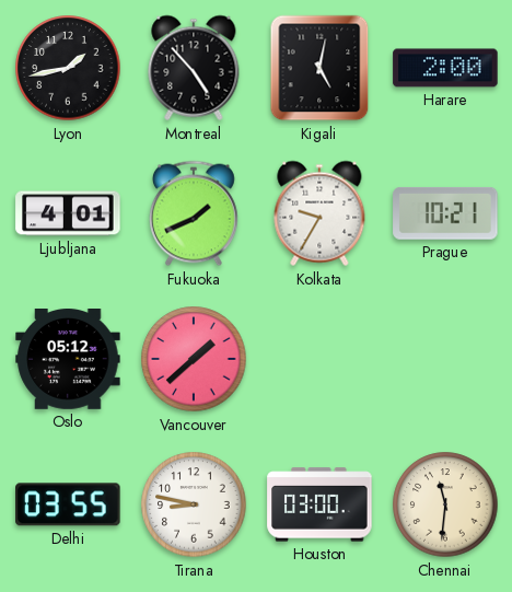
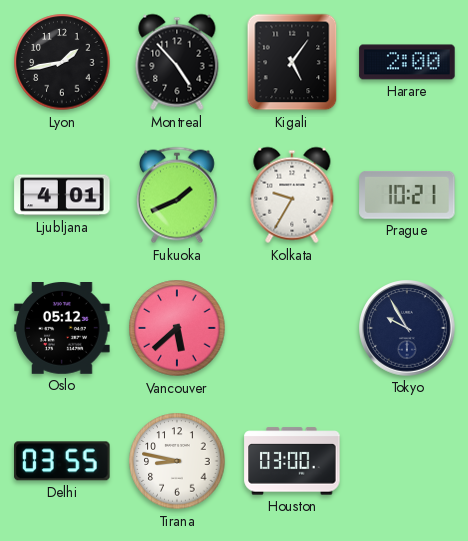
Kigali: 5:02 -> 5:06
Vancouver: 1:38 -> 5:38
Tokyo: none -> 9:55
Chennai: 11:31 -> none
